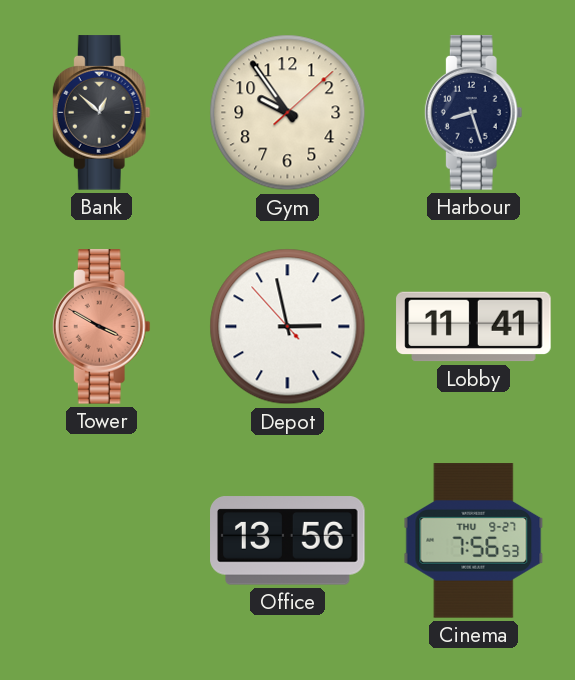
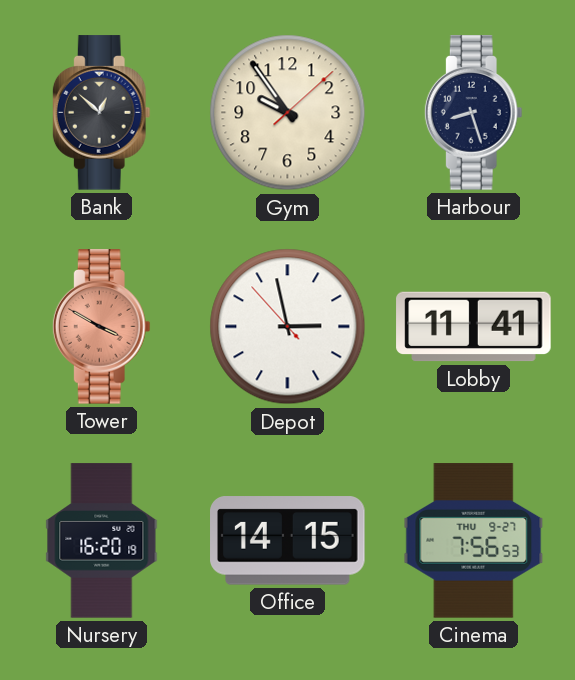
Nursery: none -> 16:20
Office: 13:56 -> 14:15
